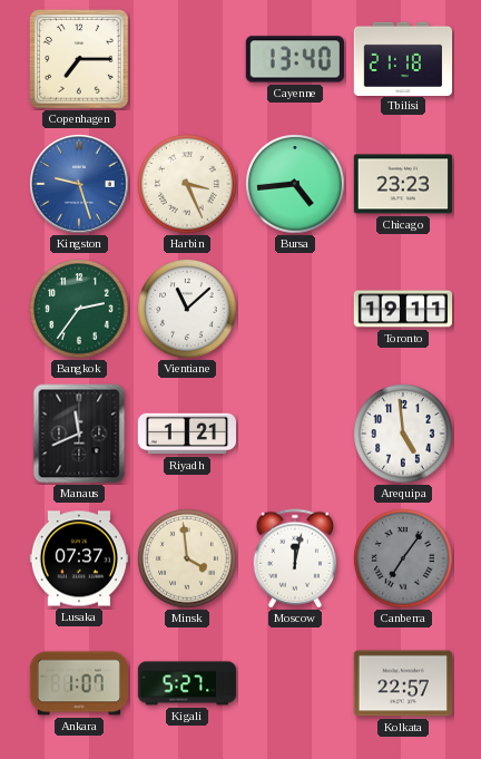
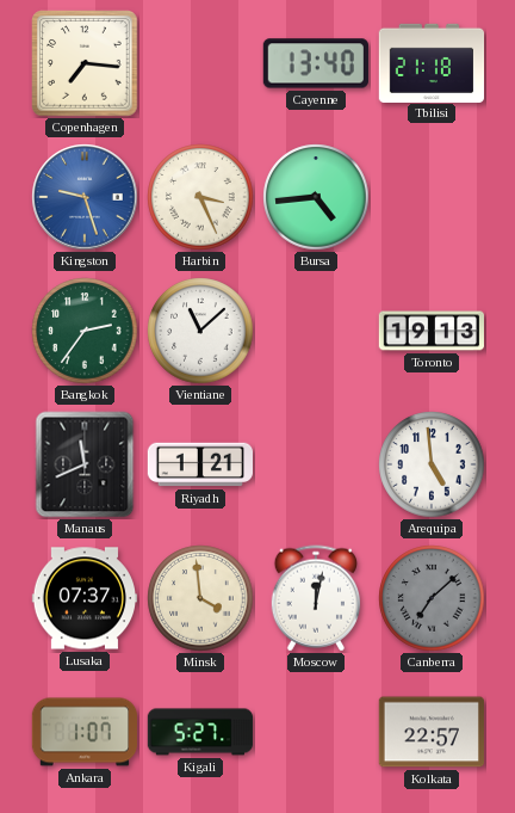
Copenhagen: 7:15 -> 7:16
Chicago: 23:23 -> none
Toronto: 19:11 -> 19:13
Canberra: 7:06 -> 7:08
